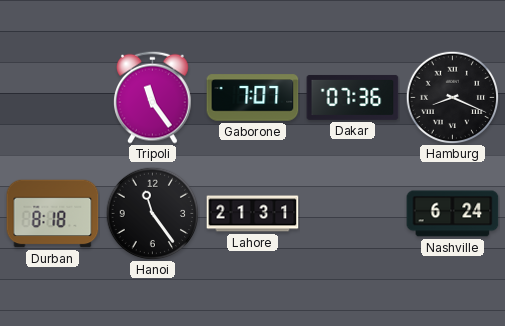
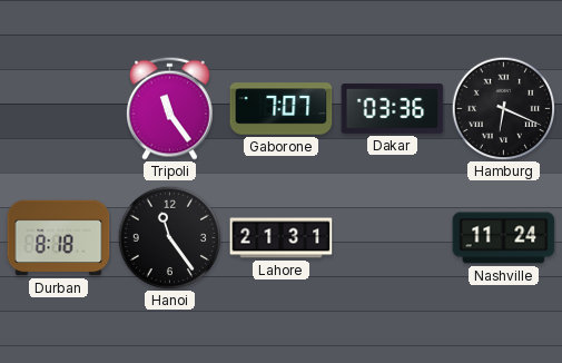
Dakar: 07:36 -> 03:36
Hamburg: 8:19 -> 6:19
Nashville: 6:24 -> 11:24
